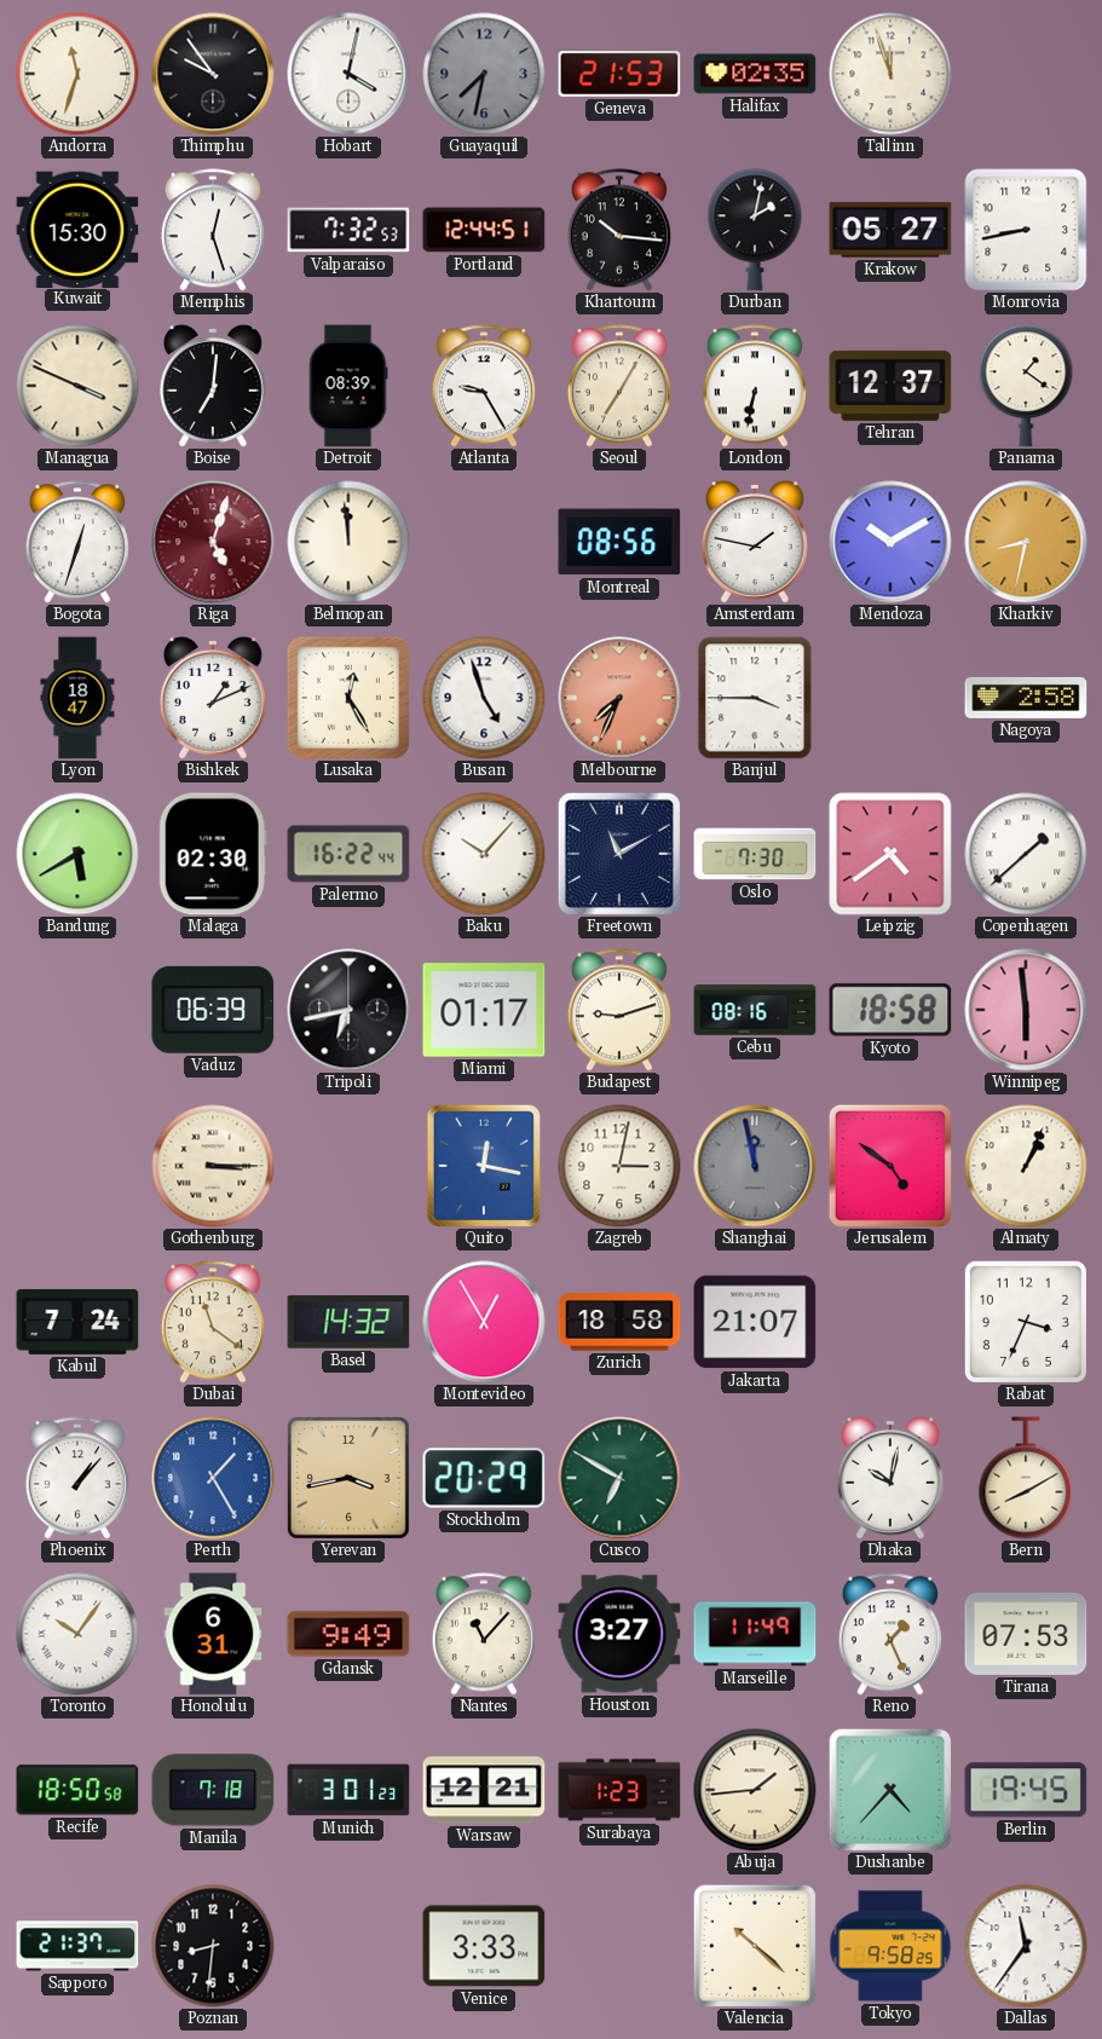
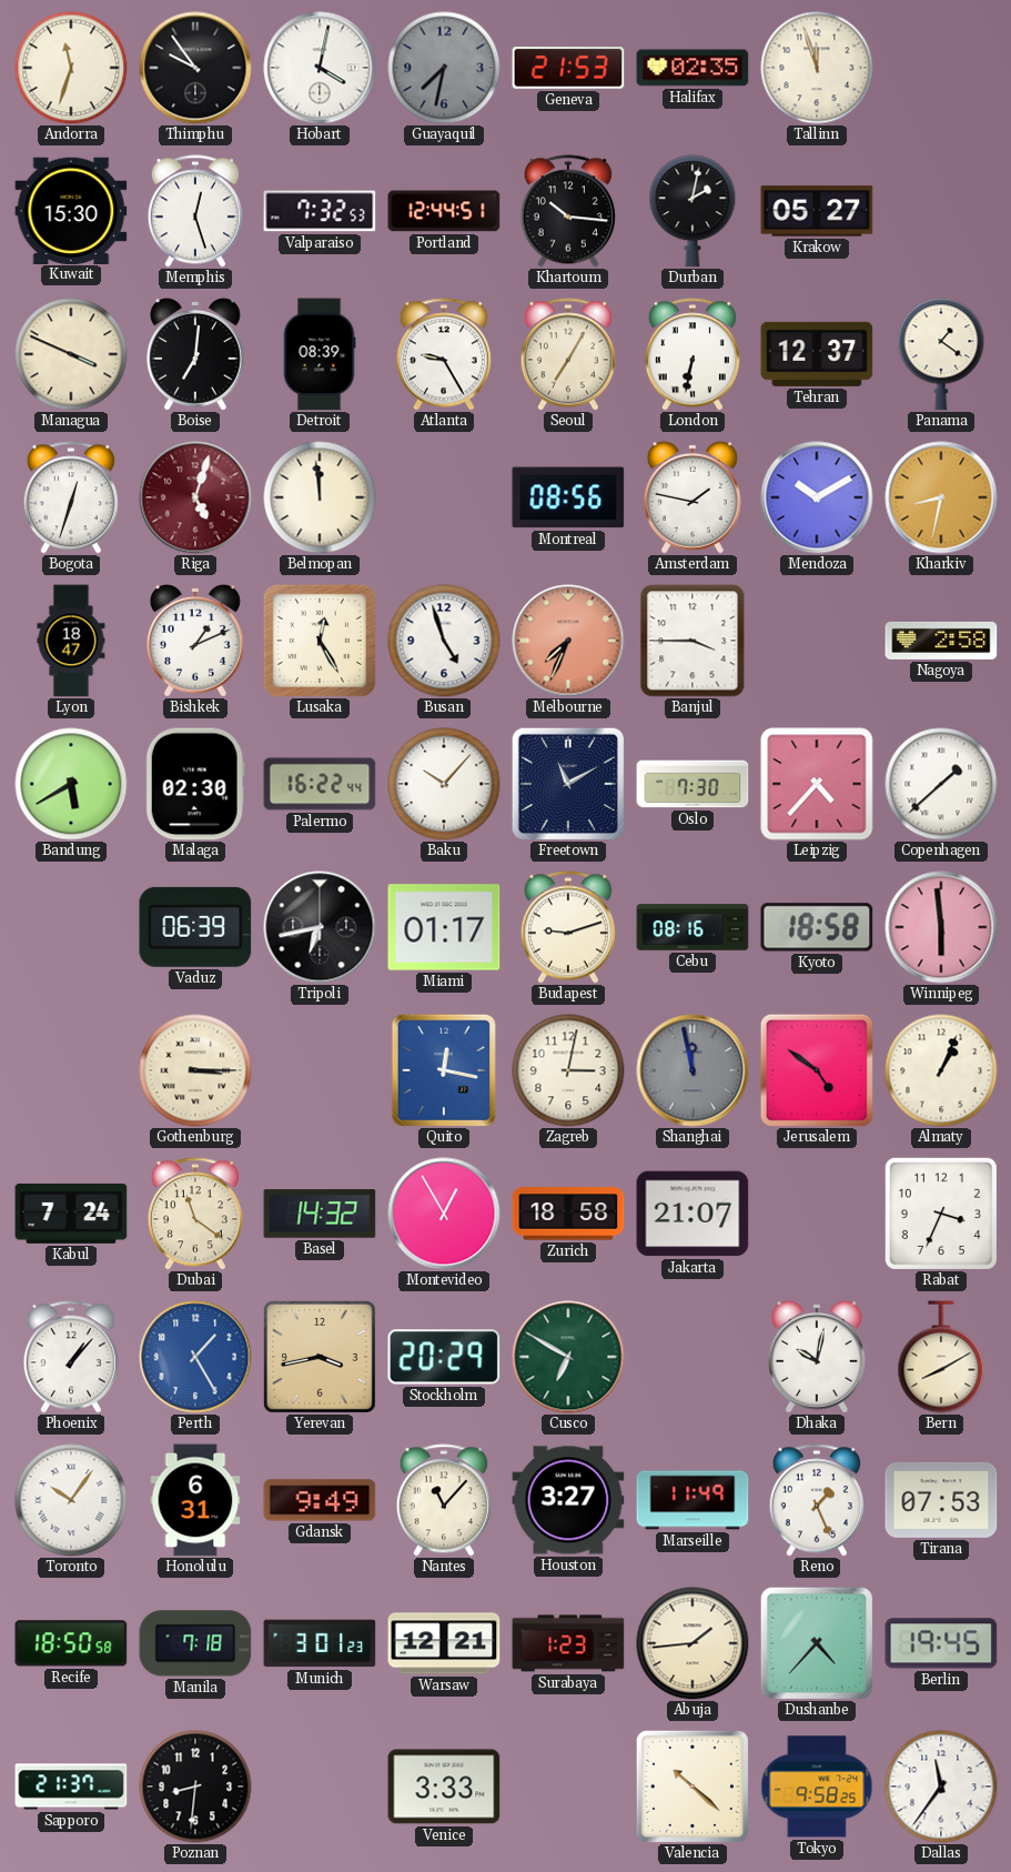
Monrovia: 8:43 -> none
Leipzig: 4:39 -> 4:37
